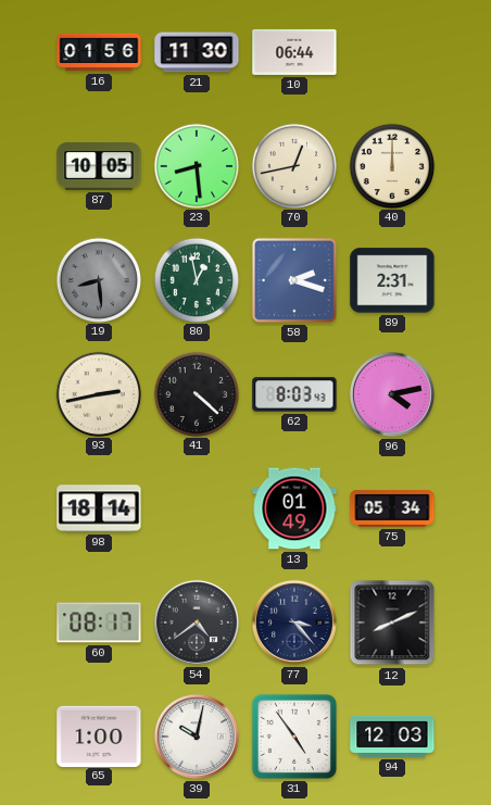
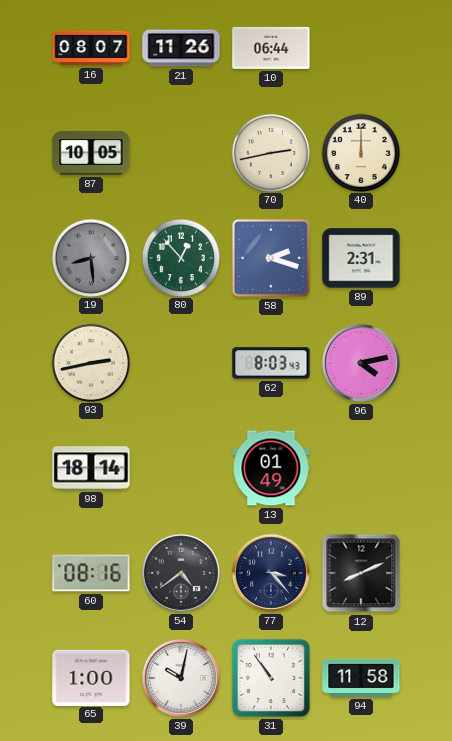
16: 01:56 -> 08:07
21: 11:30 -> 11:26
23: 8:29 -> none
70: 12:43 -> 2:43
80: 12:58 -> 12:53
41: 4:22 -> none
75: 05:34 -> none
60: 08:17 -> 08:16
31: 4:54 -> 10:54
94: 12:03 -> 11:58
